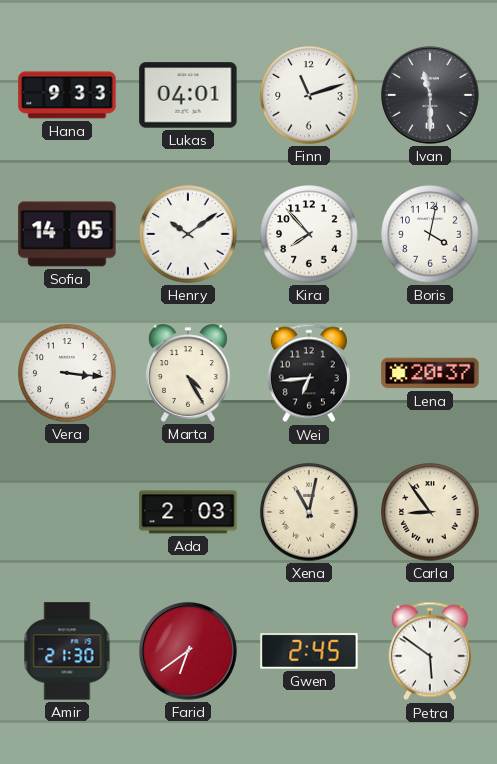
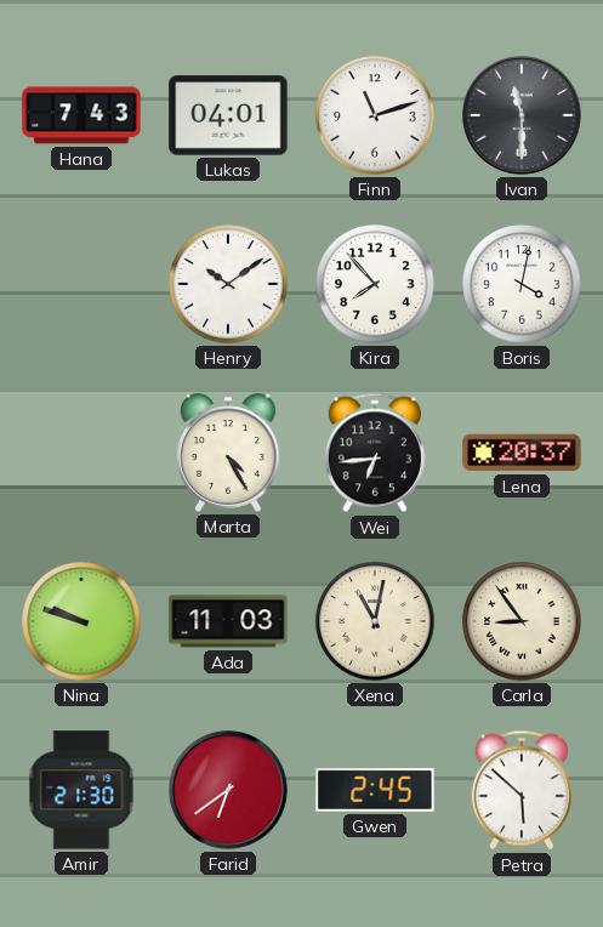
Hana: 9:33 -> 7:43
Sofia: 14:05 -> none
Vera: 3:16 -> none
Nina: none -> 9:48
Ada: 2:03 -> 11:03
Petra: 5:51 -> 5:52
